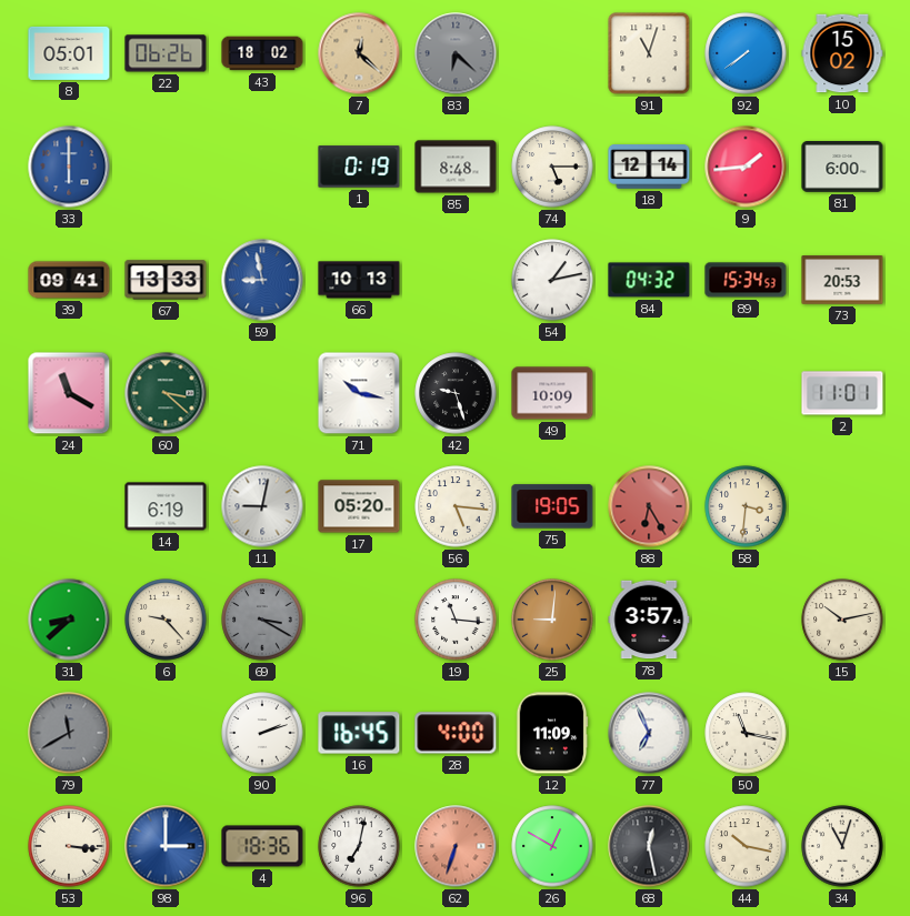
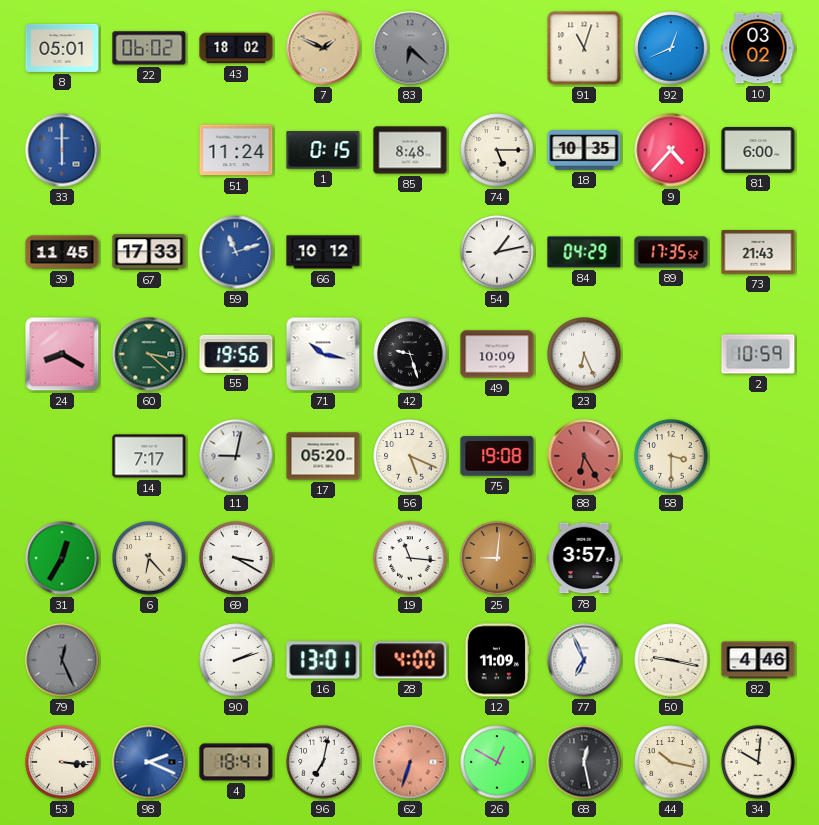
22: 06:26 -> 06:02
7: 12:22 -> 1:49
92: 7:39 -> 12:41
10: 15:02 -> 03:02
51: none -> 11:24
1: 0:19 -> 0:15
18: 12:14 -> 10:35
9: 1:44 -> 4:37
39: 09:41 -> 11:45
67: 13:33 -> 17:33
59: 8:58 -> 11:12
66: 10:13 -> 10:12
84: 04:32 -> 04:29
89: 15:34 -> 17:35
73: 20:53 -> 21:43
24: 11:20 -> 8:20
55: none -> 19:56
23: none -> 6:26
2: 11:01 -> 10:59
14: 6:19 -> 7:17
56: 5:16 -> 5:19
75: 19:05 -> 19:08
58: 3:31 -> 3:30
31: 8:38 -> 12:35
6: 9:23 -> 6:23
69 dial: grey -> white
15: 10:13 -> none
79: 11:40 -> 12:26
16: 16:45 -> 13:01
50: 11:17 -> 9:17
82: none -> 4:46
98: 3:00 -> 2:19
4: 18:36 -> 18:41
34: 11:03 -> 10:01
